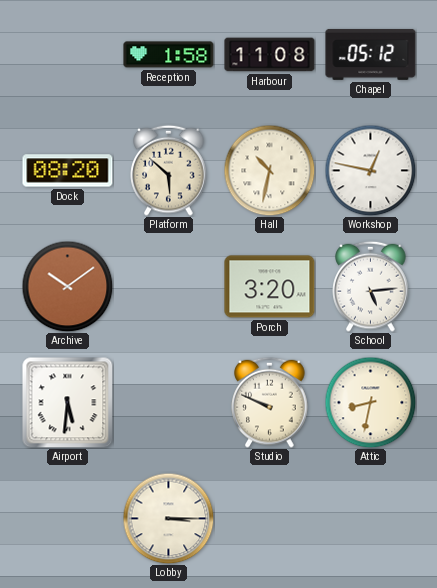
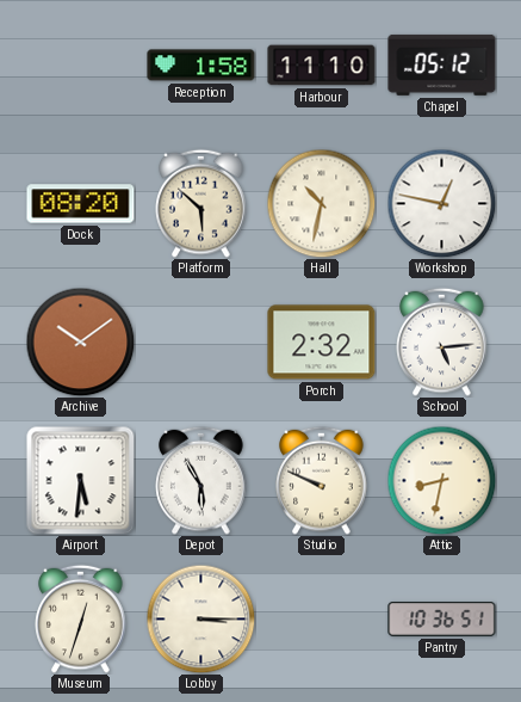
Harbour: 11:08 -> 11:10
Porch: 3:20 -> 2:32
Depot: none -> 5:55
Museum: none -> 12:33
Pantry: none -> 10:36
